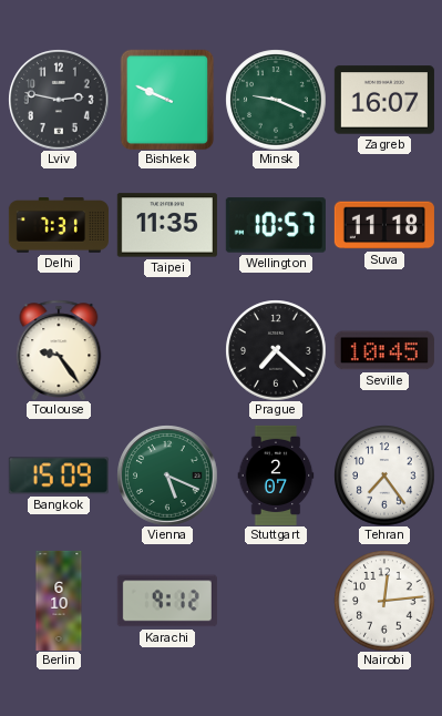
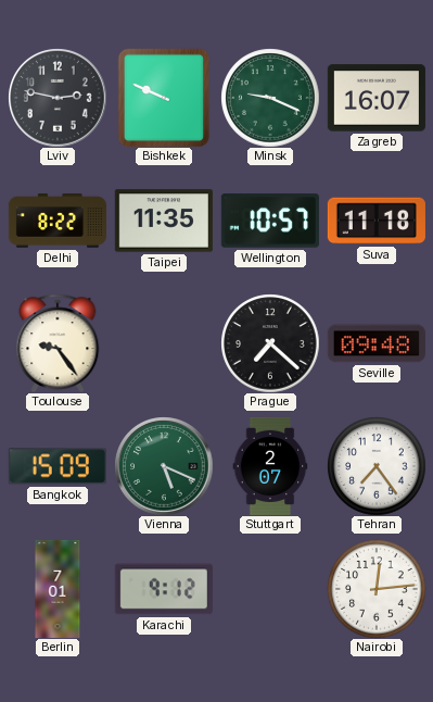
Delhi: 7:31 -> 8:22
Seville: 10:45 -> 09:48
Berlin: 6:10 -> 7:01
